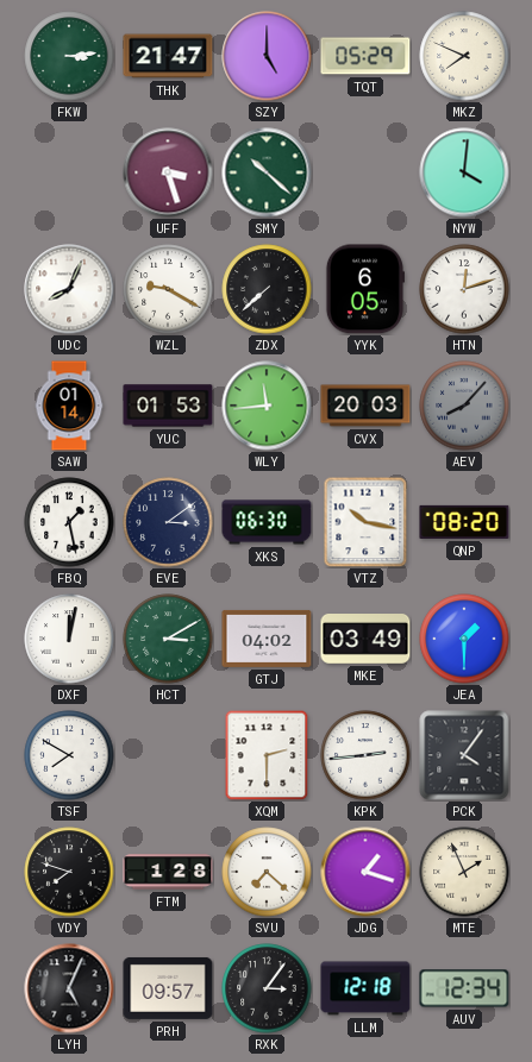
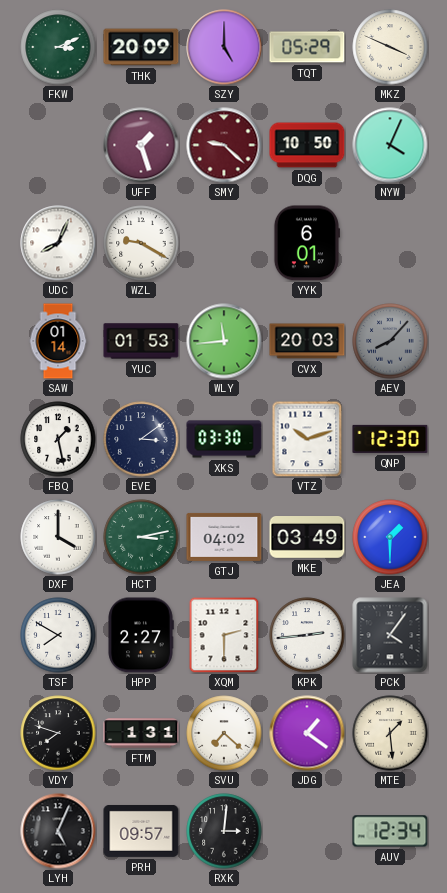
FKW: 3:14 -> 3:11
THK: 21:47 -> 20:09
MKZ: 7:49 -> 3:49
UFF: 3:27 -> 1:27
SMY: 10:22 -> 9:22
SMY dial: green -> burgundy
DQG: none -> 10:50
NYW: 4:01 -> 4:04
ZDX: 7:38 -> none
YYK: 6:05 -> 6:01
HTN: 12:12 -> none
XKS: 06:30 -> 03:30
VTZ: 10:17 -> 10:12
QNP: 08:20 -> 12:30
DXF: 12:02 -> 4:00
HCT: 3:10 -> 3:13
HPP: none -> 2:27
FTM: 1:28 -> 1:31
JDG: 1:18 -> 1:21
MTE: 1:56 -> 1:29
RXK: 3:06 -> 3:01
LLM: 12:18 -> none
